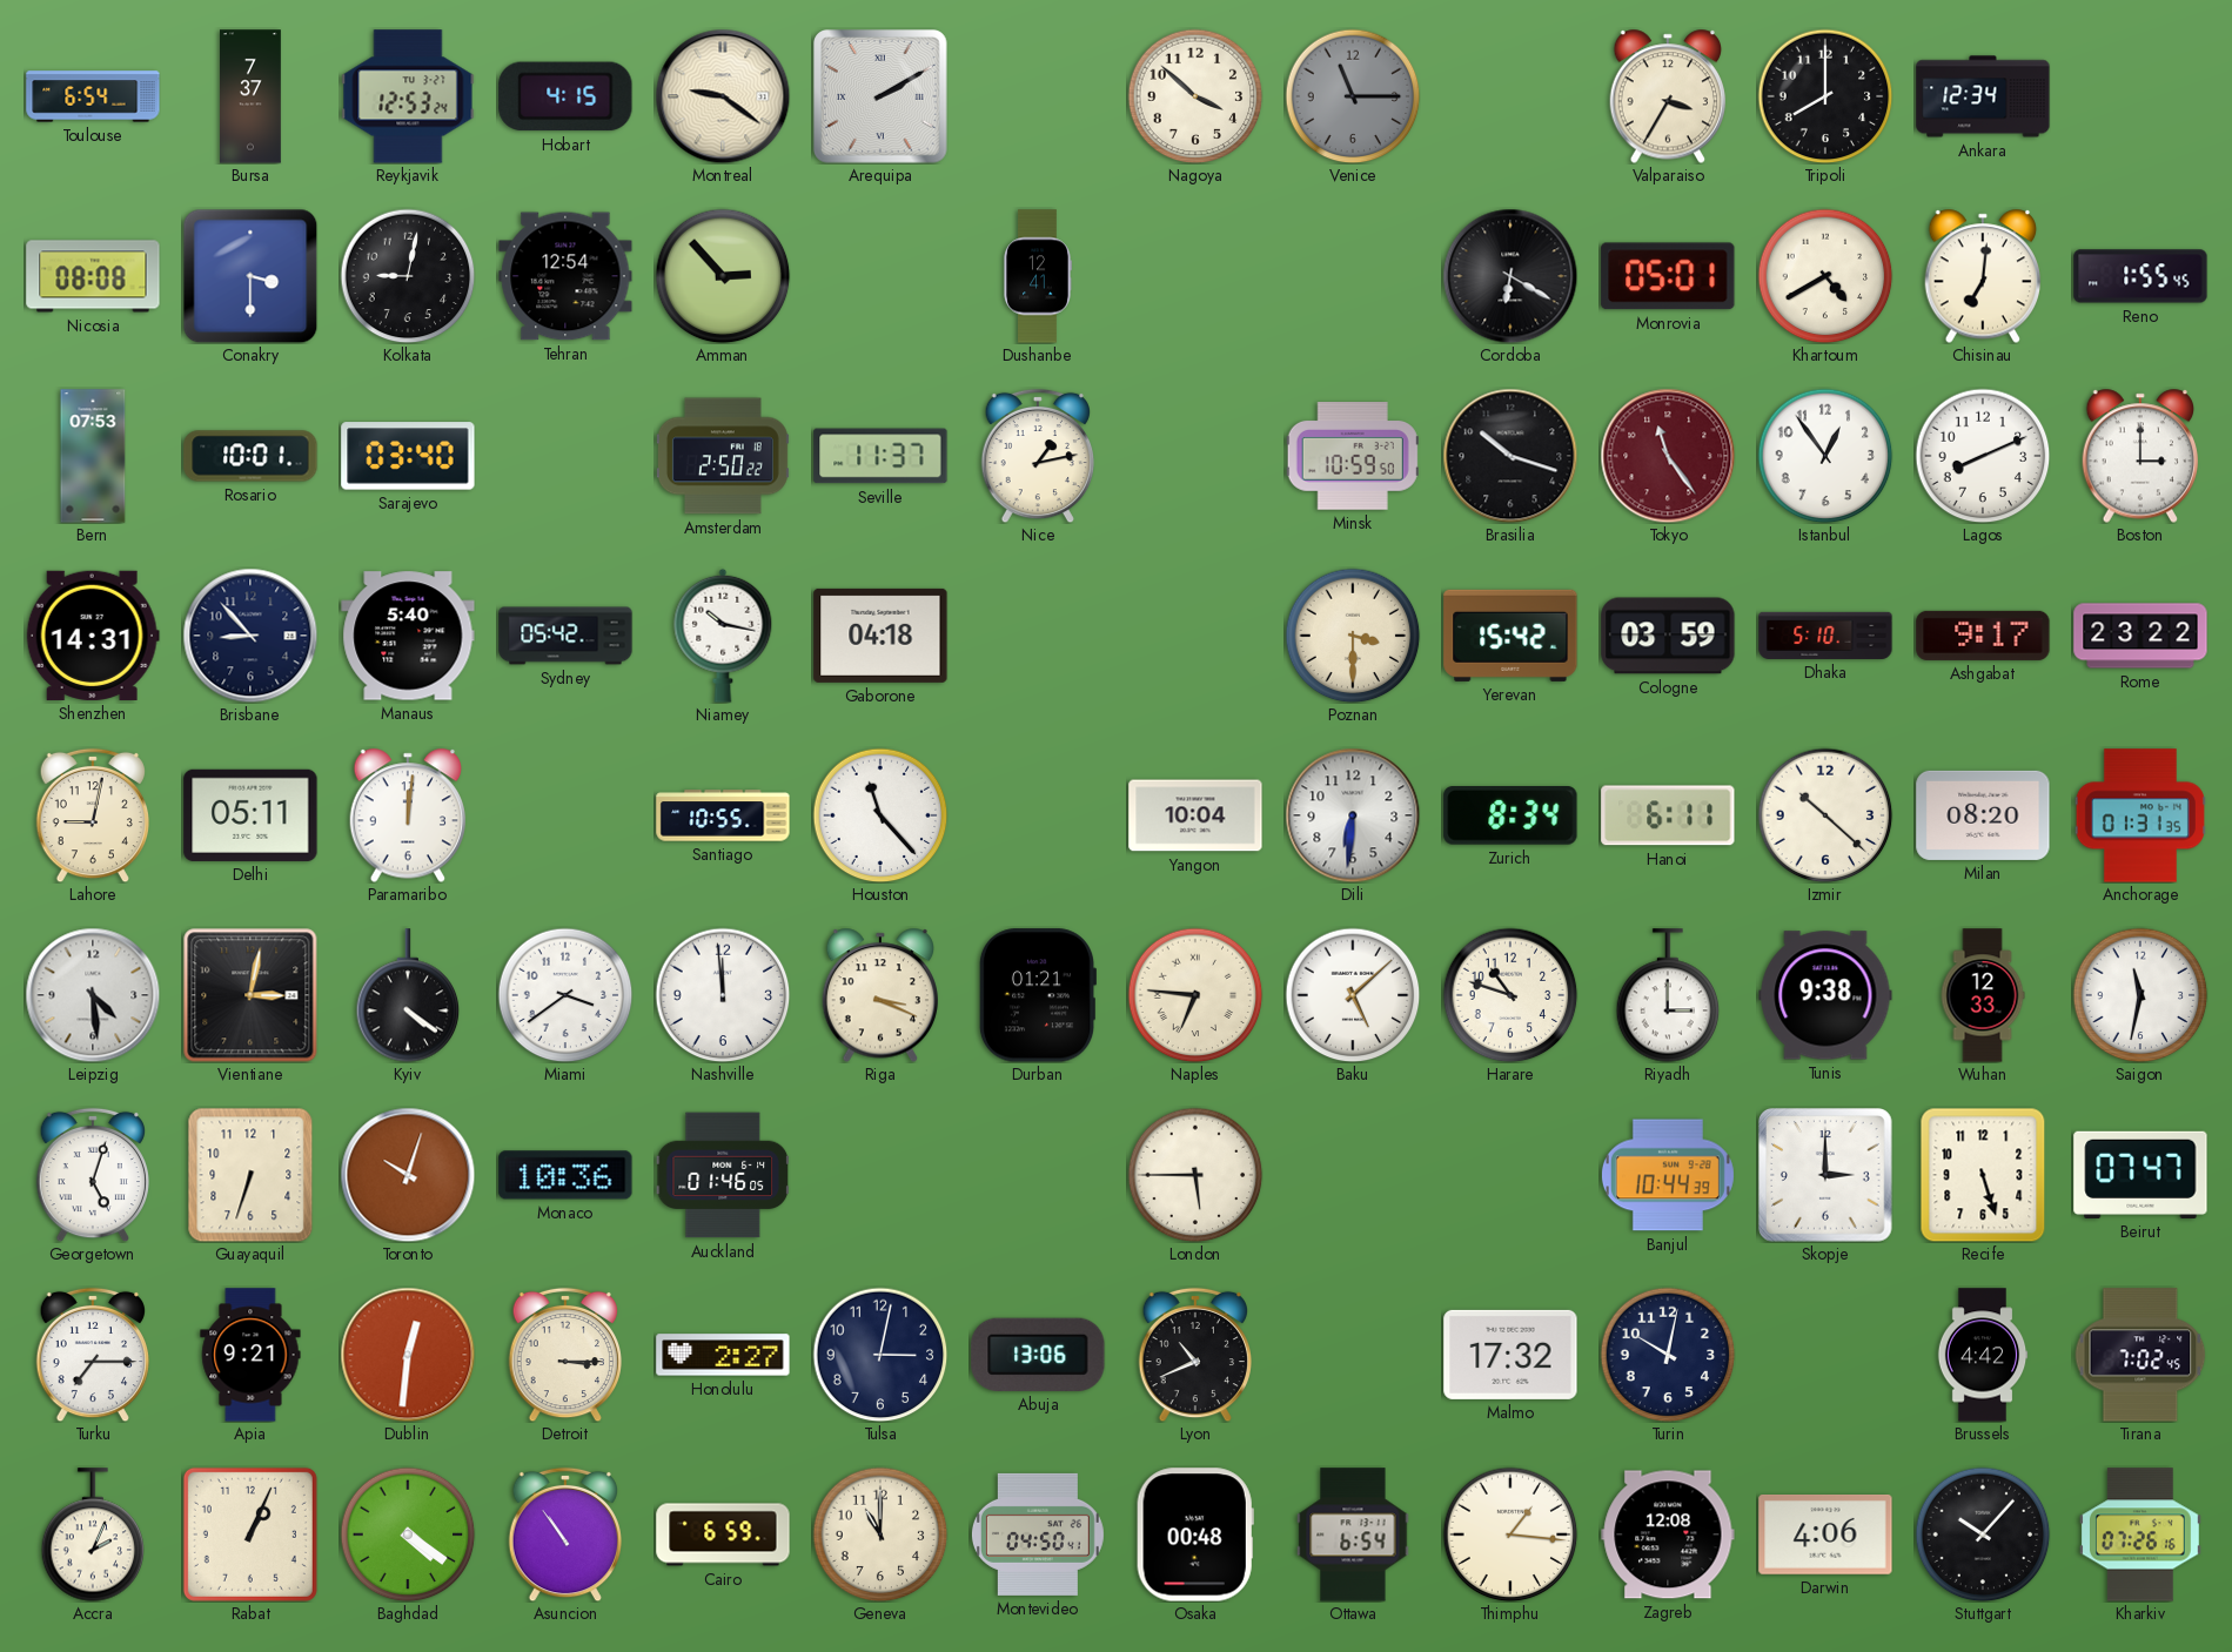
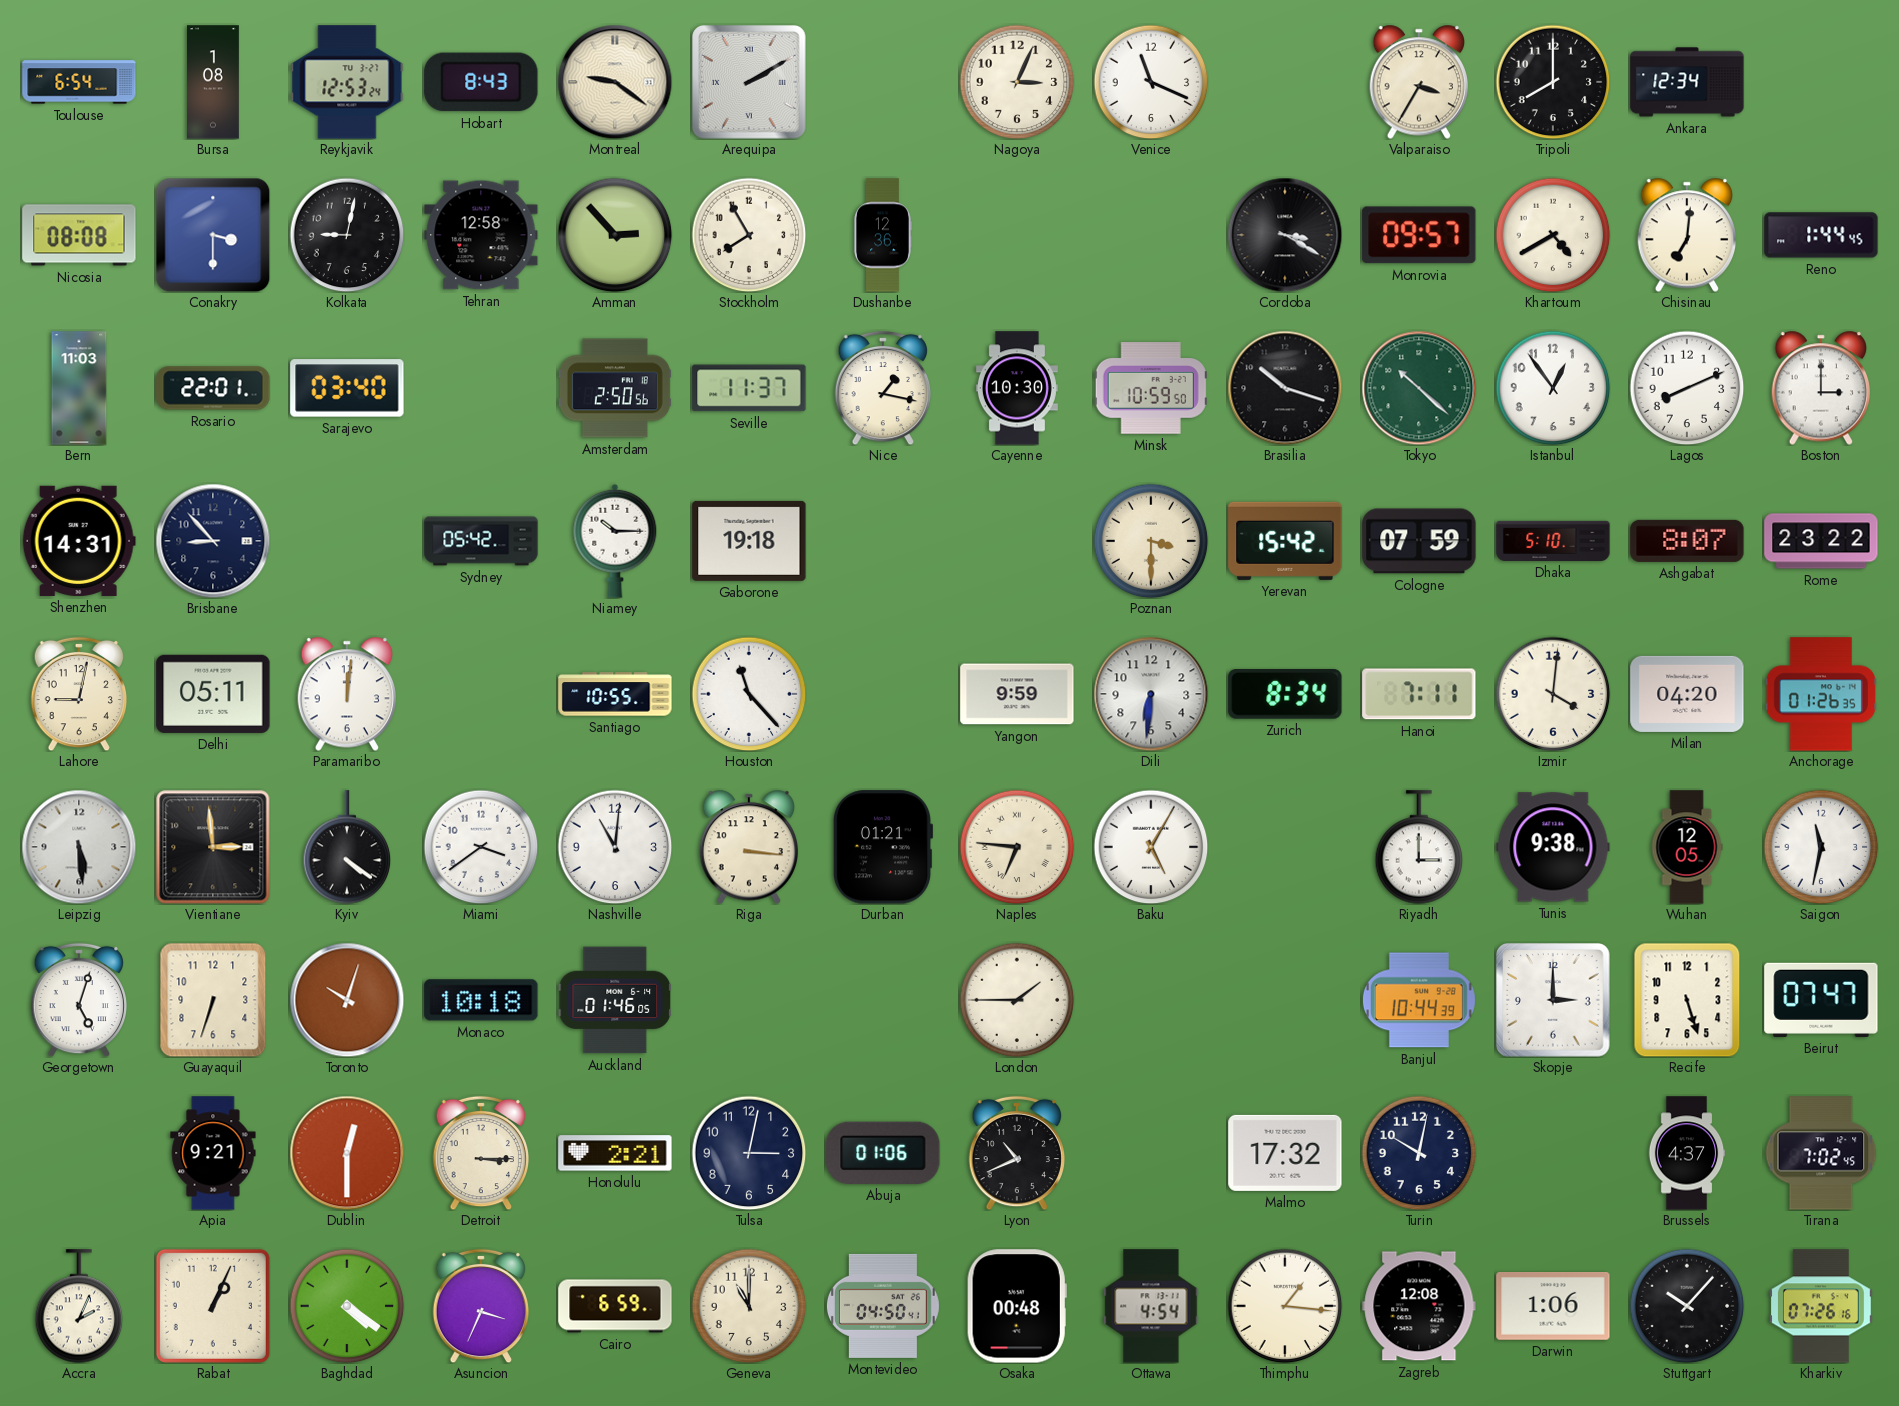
Bursa: 7:37 -> 1:08
Hobart: 4:15 -> 8:43
Nagoya: 3:52 -> 3:04
Venice: 11:15 -> 11:19
Venice dial: grey -> white
Tehran: 12:54 -> 12:58
Stockholm: none -> 7:55
Dushanbe: 12:41 -> 12:36
Cordoba: 6:20 -> 3:20
Monrovia: 05:01 -> 09:57
Reno: 1:55 -> 1:44
Bern: 07:53 -> 11:03
Rosario: 10:01 -> 22:01
Amsterdam: 2:50:22 -> 2:50:56
Nice: 1:13 -> 1:17
Cayenne: none -> 10:30
Tokyo: 11:24 -> 10:22
Tokyo dial: burgundy -> green
Manaus: 5:40 -> none
Niamey: 10:17 -> 10:15
Gaborone: 04:18 -> 19:18
Cologne: 03:59 -> 07:59
Ashgabat: 9:17 -> 8:07
Yangon: 10:04 -> 9:59
Hanoi: 6:11 -> 7:11
Izmir: 10:22 -> 4:01
Milan: 08:20 -> 04:20
Anchorage: 01:31 -> 01:26
Leipzig: 4:29 -> 5:29
Vientiane: 3:02 -> 2:59
Nashville: 11:59 -> 11:01
Riga: 3:19 -> 3:16
Baku: 5:08 -> 5:05
Harare: 10:48 -> none
Wuhan: 12:33 -> 12:05
Monaco: 10:36 -> 10:18
London: 5:45 -> 1:45
Turku: 7:15 -> none
Dublin: 12:31 -> 12:30
Honolulu: 2:27 -> 2:21
Abuja: 13:06 -> 01:06
Brussels: 4:42 -> 4:37
Asuncion: 10:54 -> 3:34
Ottawa: 6:54 -> 4:54
Darwin: 4:06 -> 1:06
